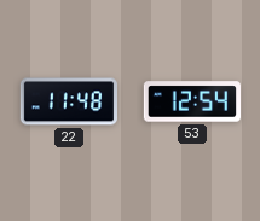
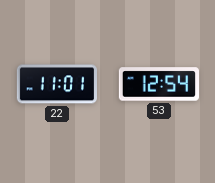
22: 11:48 -> 11:01
